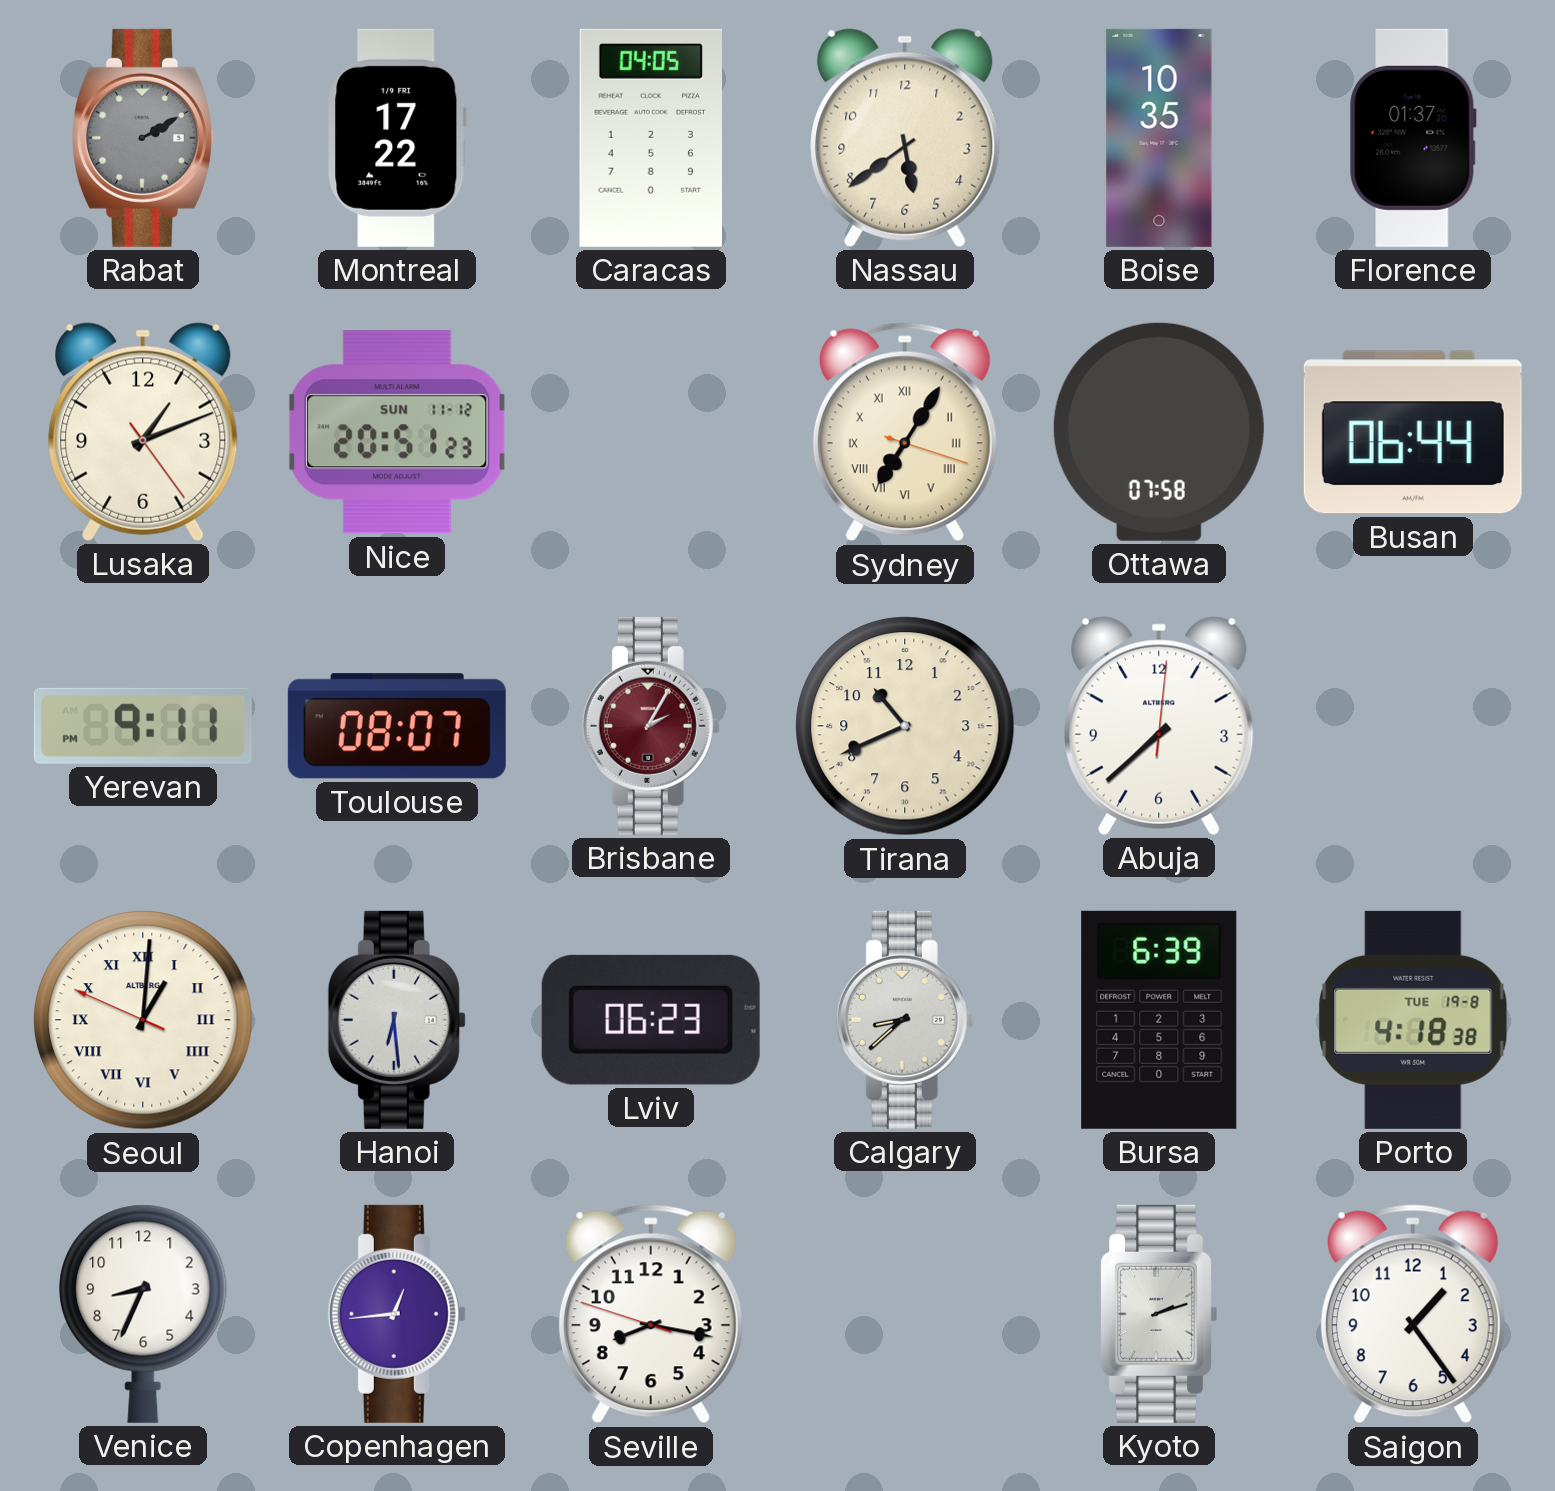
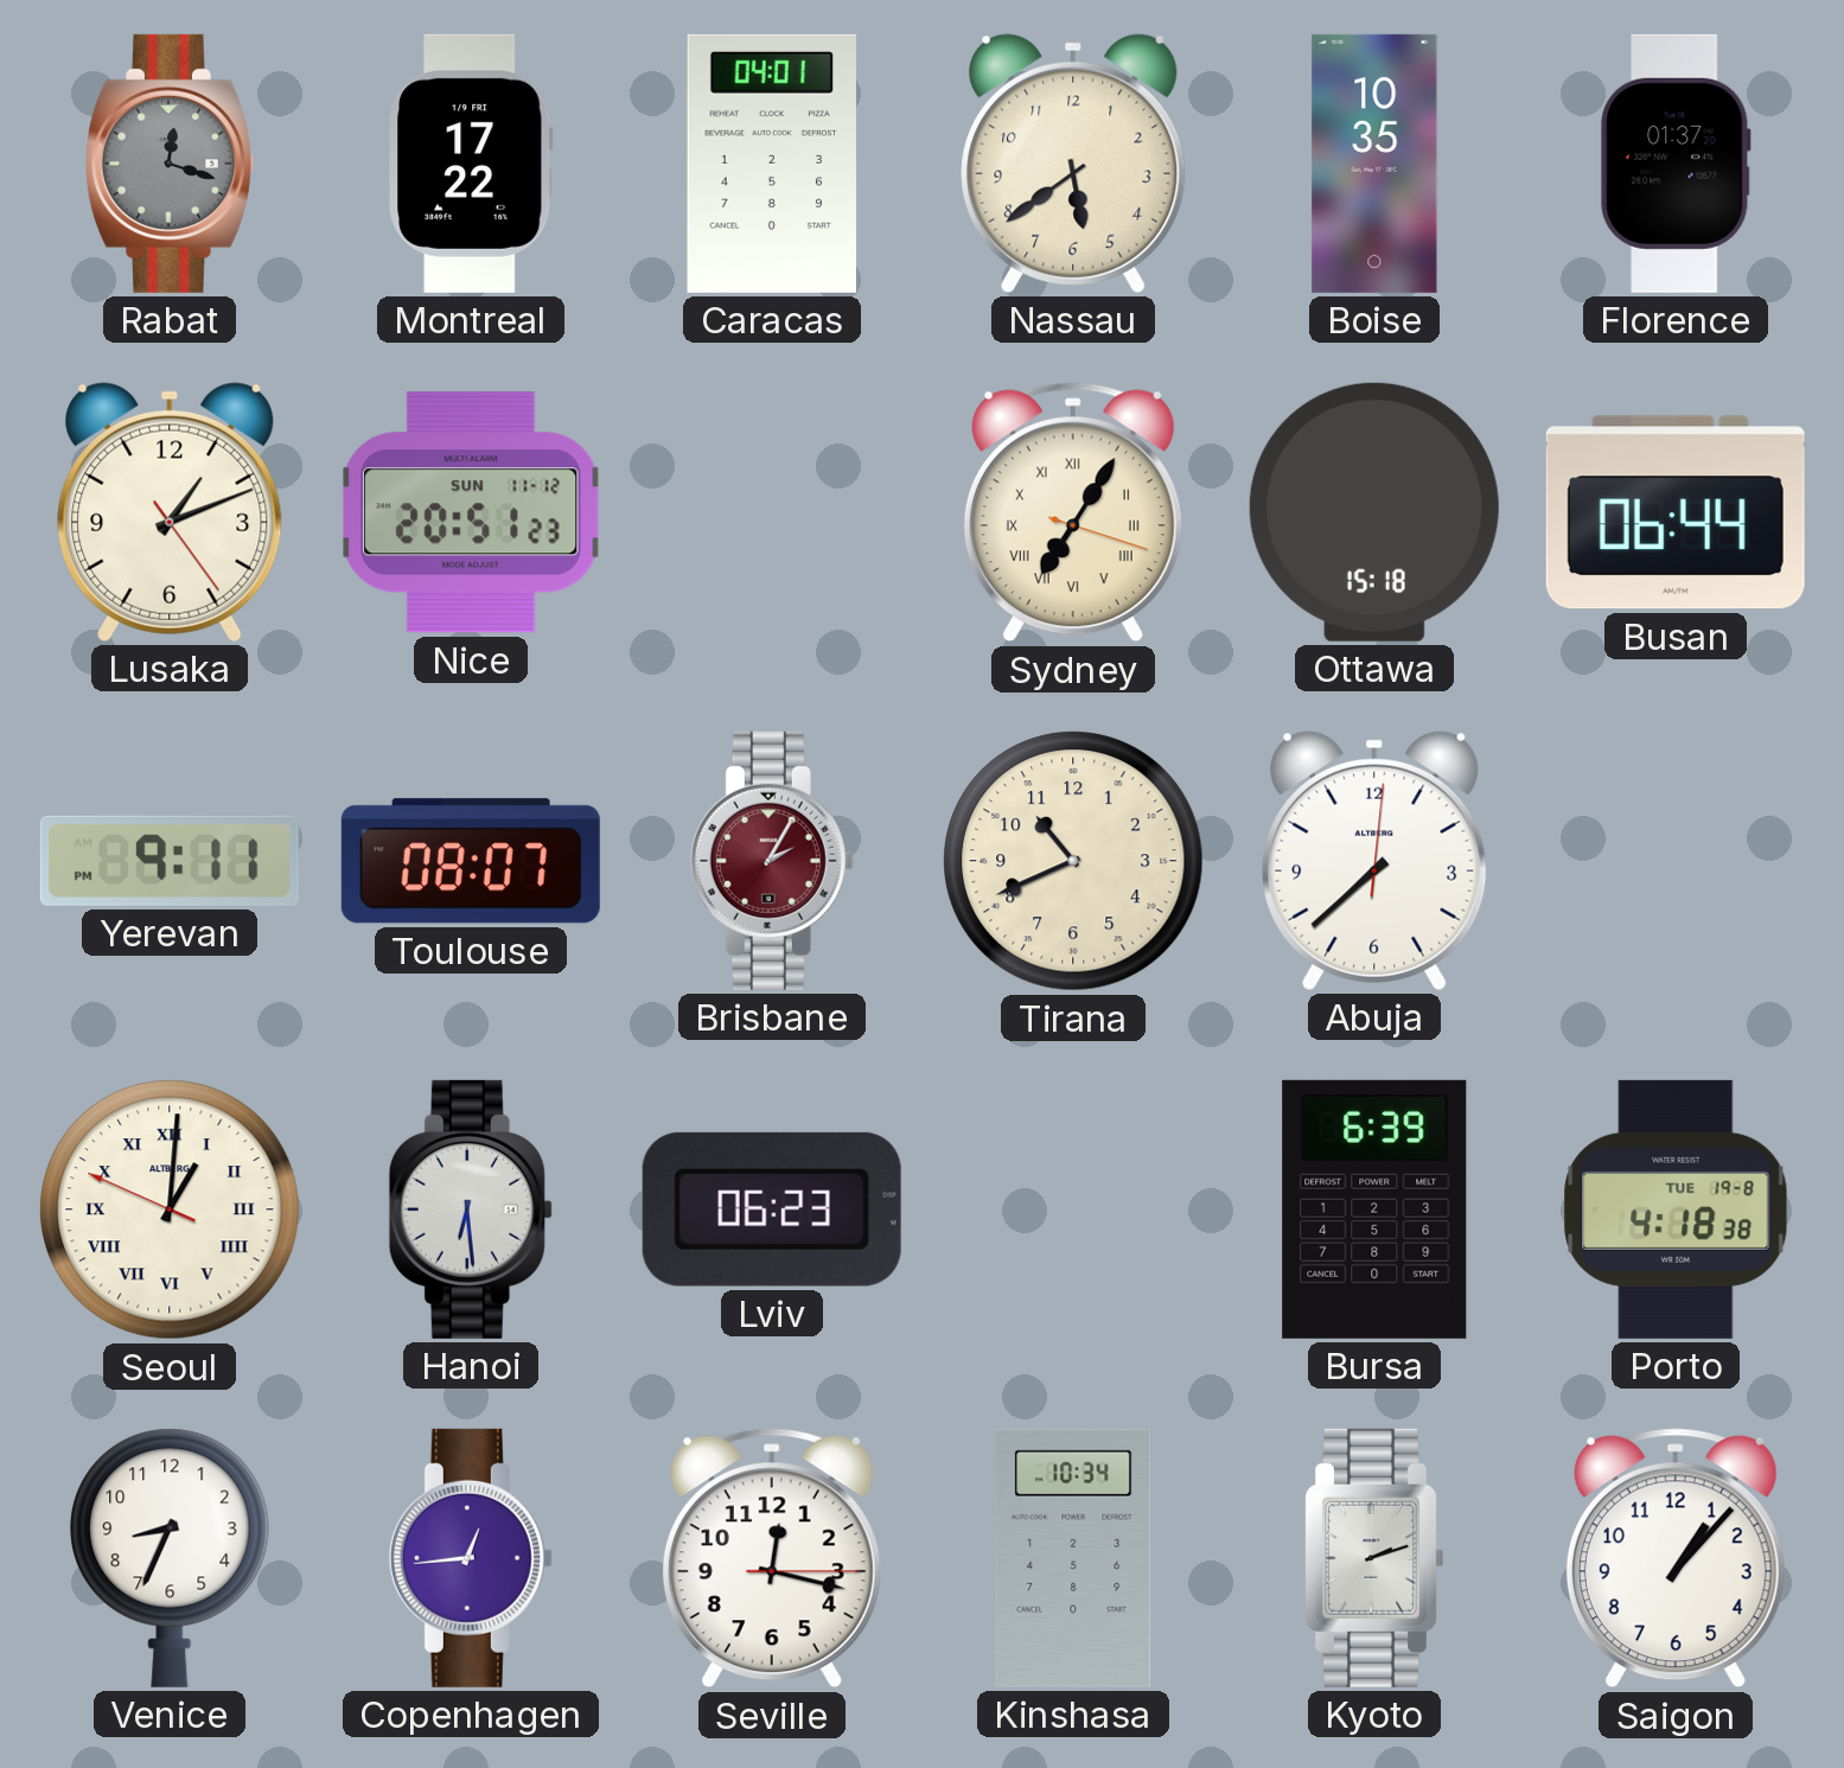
Rabat: 2:10 -> 12:18
Caracas: 04:05 -> 04:01
Ottawa: 07:58 -> 15:18
Calgary: 8:38 -> none
Seville: 8:16 -> 12:17
Kinshasa: none -> 10:34
Saigon: 1:24 -> 1:07
